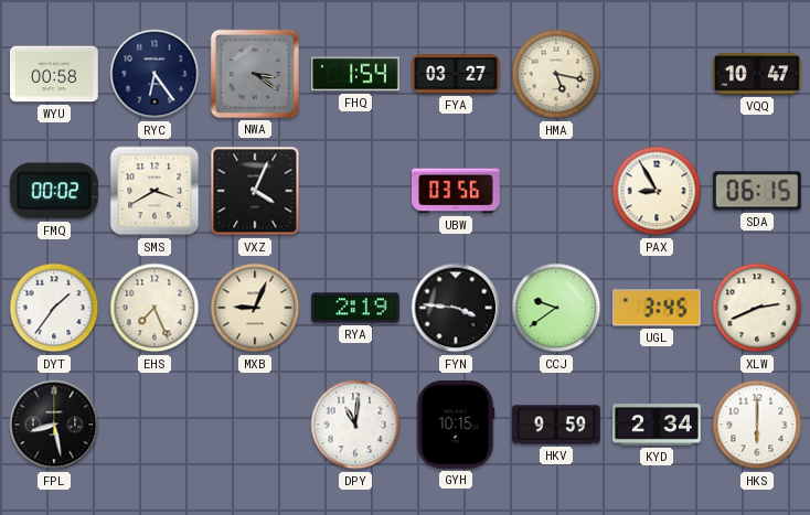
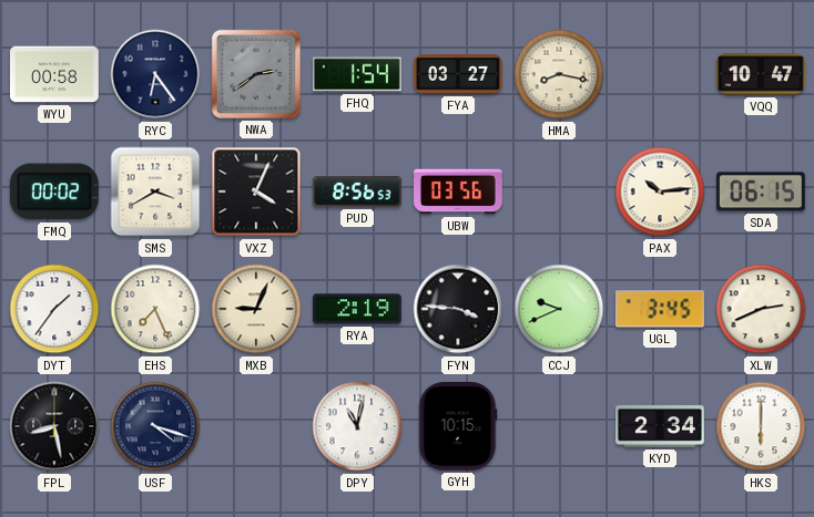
NWA: 3:21 -> 2:39
HMA: 5:17 -> 8:17
PUD: none -> 8:56
PAX: 8:55 -> 10:14
CCJ: 9:39 -> 9:41
USF: none -> 4:18
DPY: 11:01 -> 11:02
HKV: 9:59 -> none
